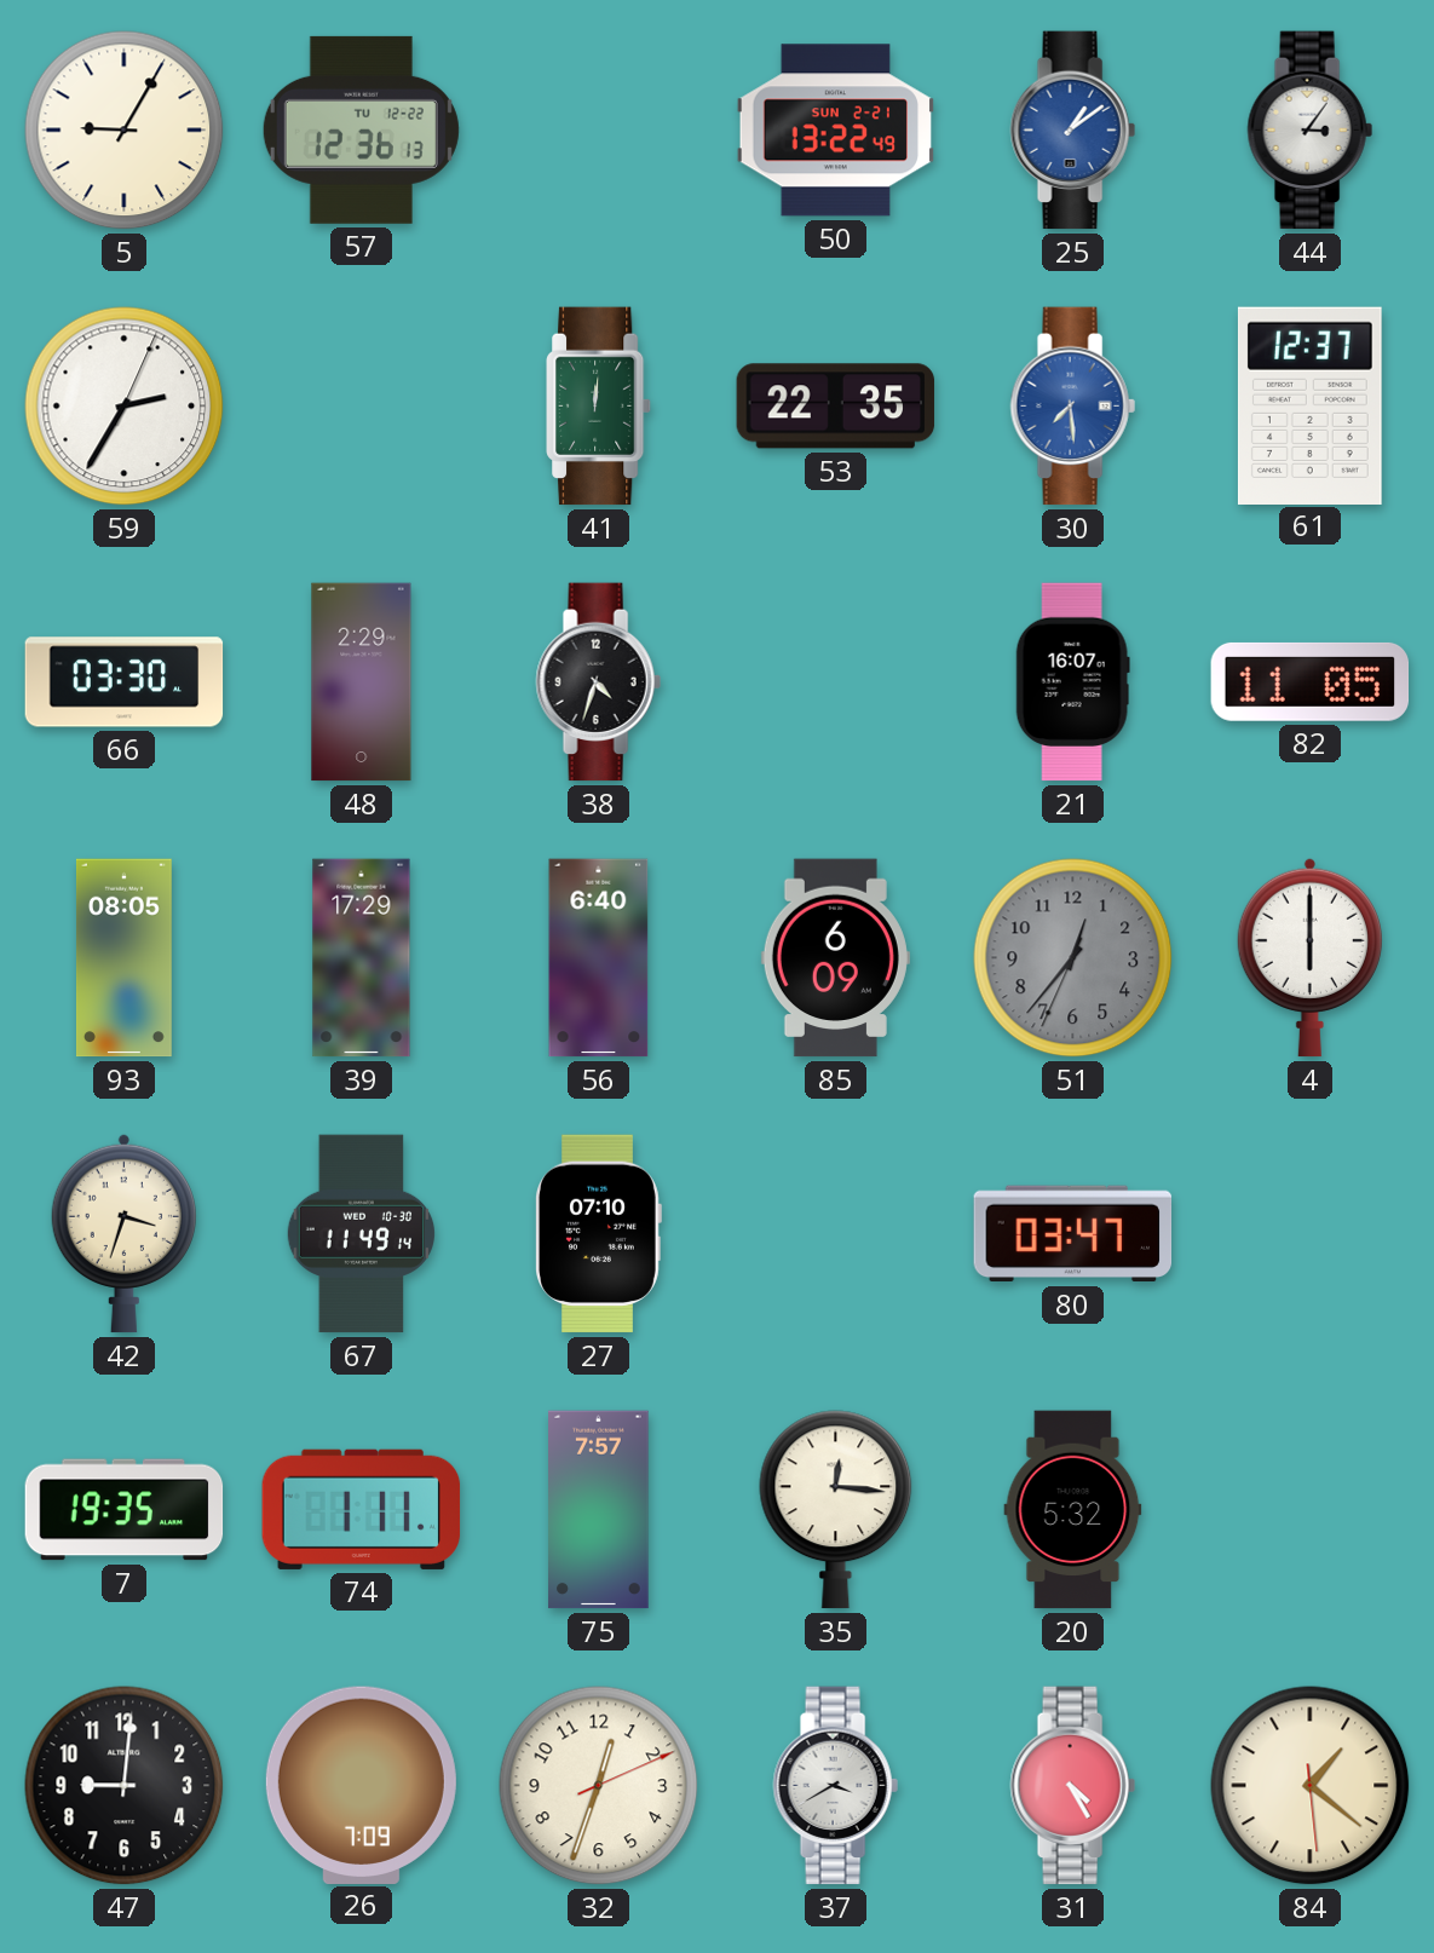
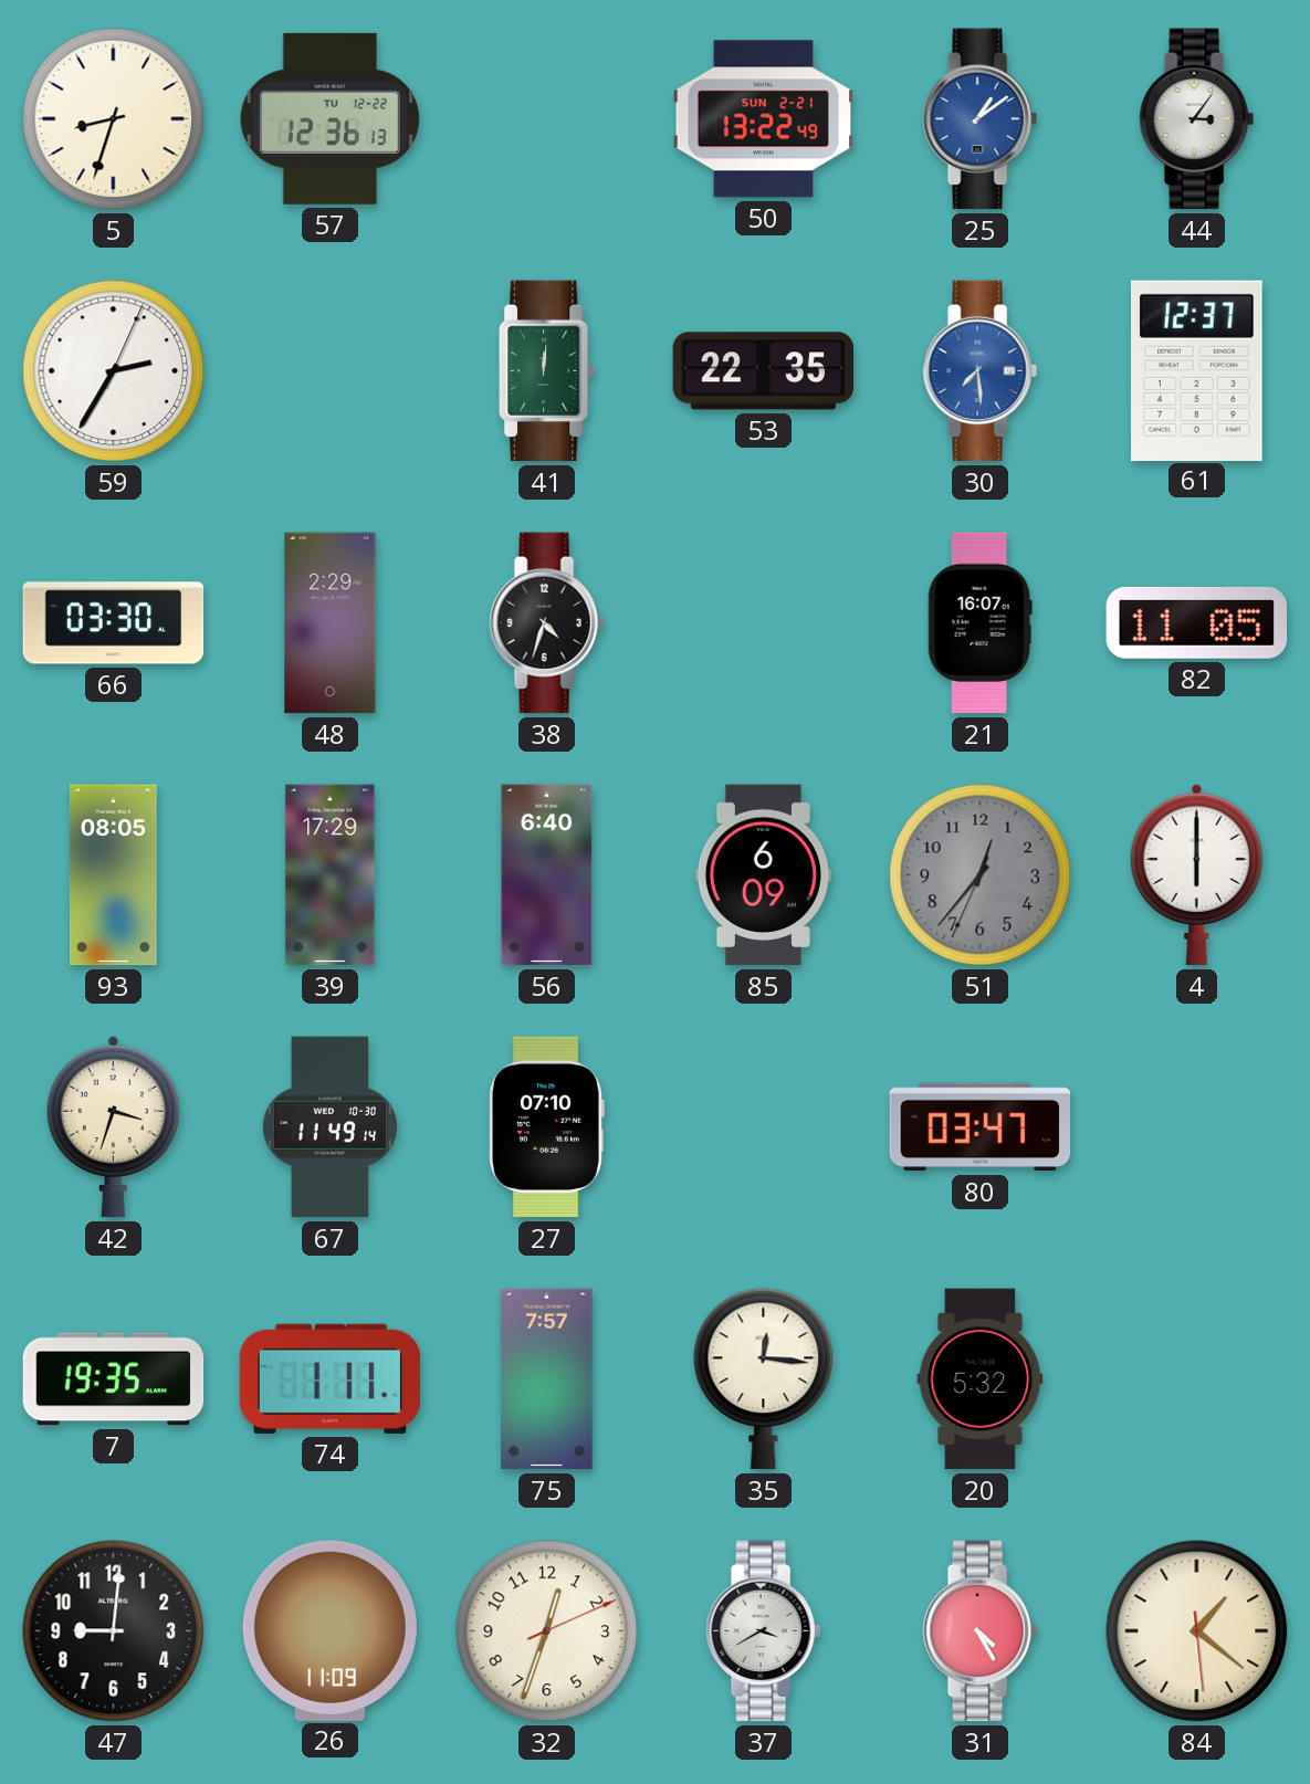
5: 9:05 -> 8:33
26: 7:09 -> 11:09
